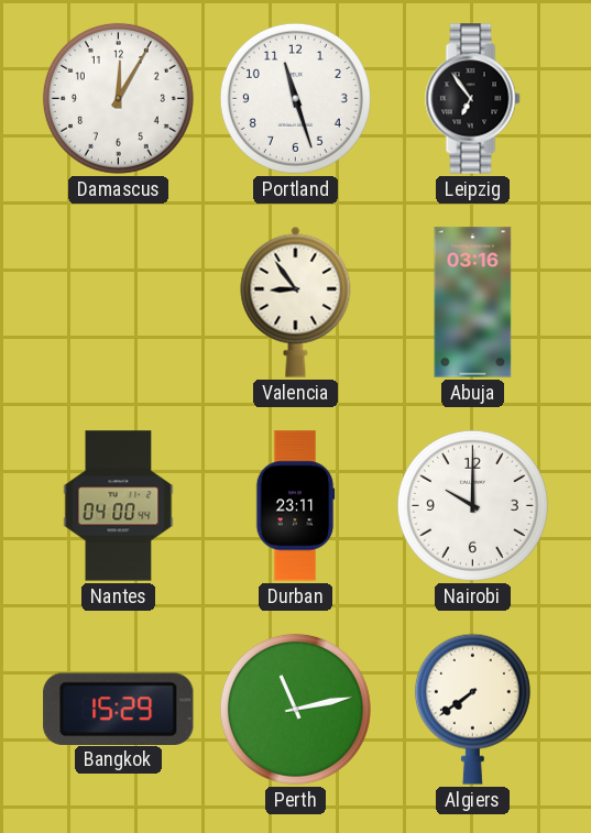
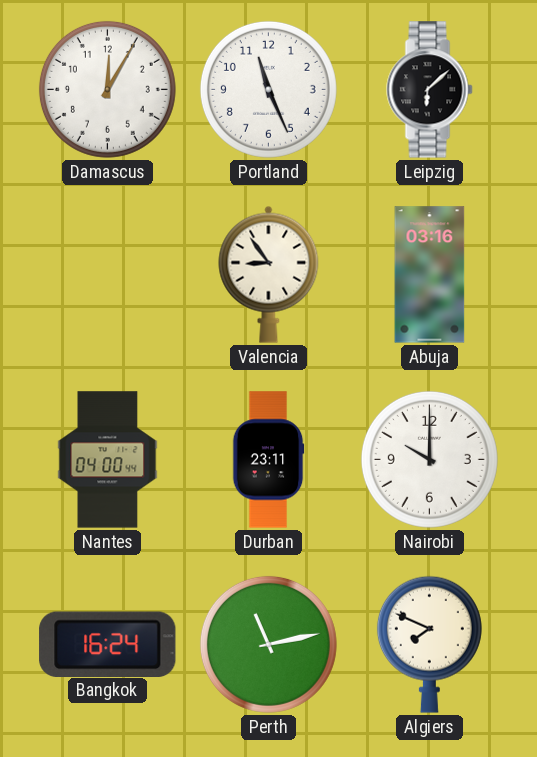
Portland: 11:27 -> 11:26
Leipzig: 6:54 -> 6:08
Bangkok: 15:29 -> 16:24
Algiers: 7:39 -> 7:49
